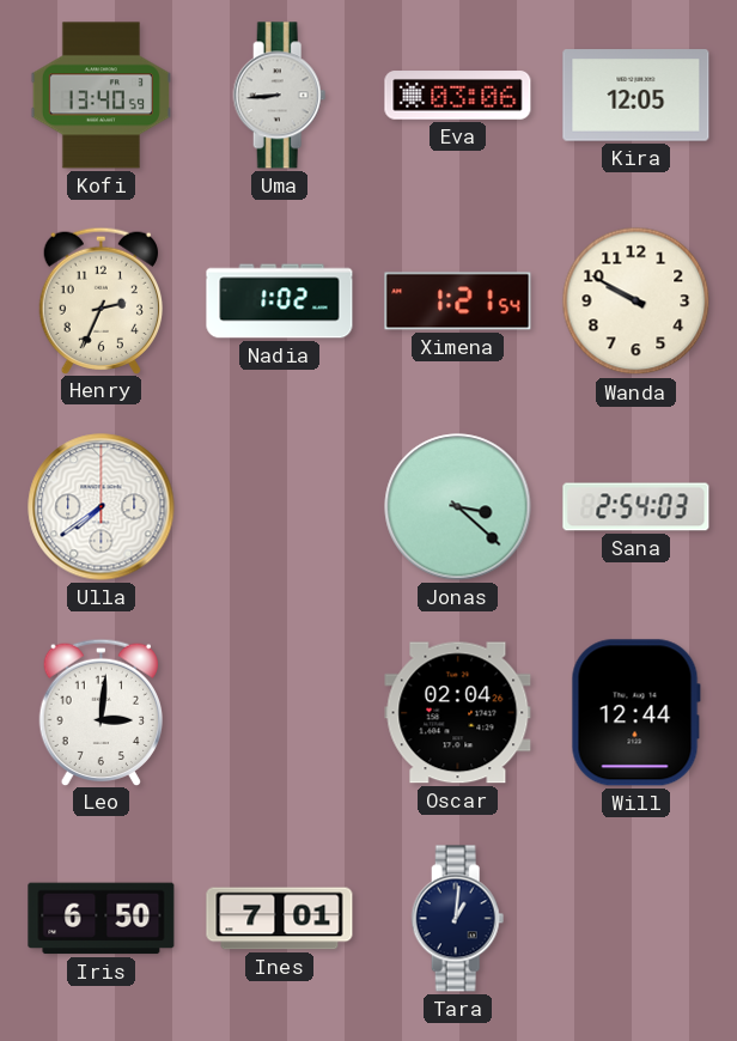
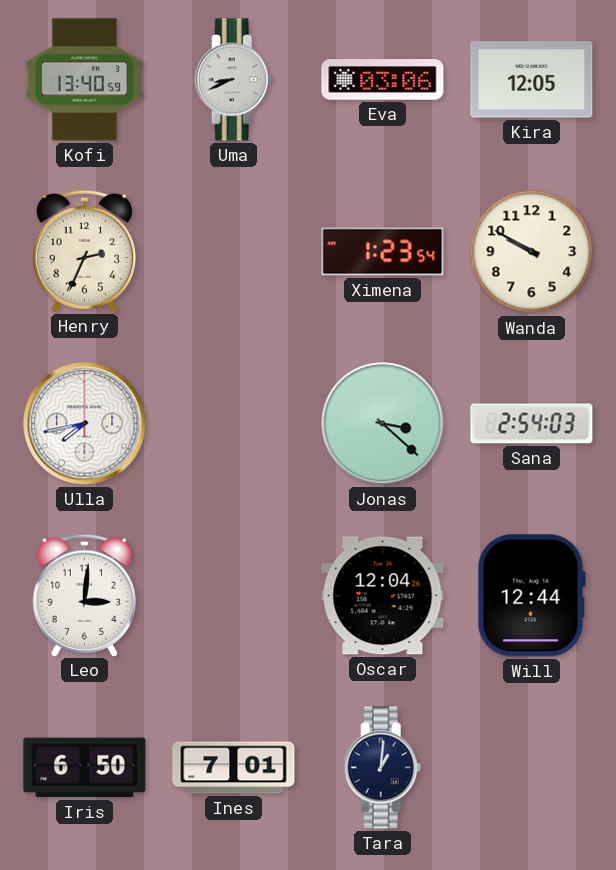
Uma: 8:44 -> 8:41
Nadia: 1:02 -> none
Ximena: 1:21 -> 1:23
Ulla: 7:39 -> 7:43
Oscar: 02:04 -> 12:04
